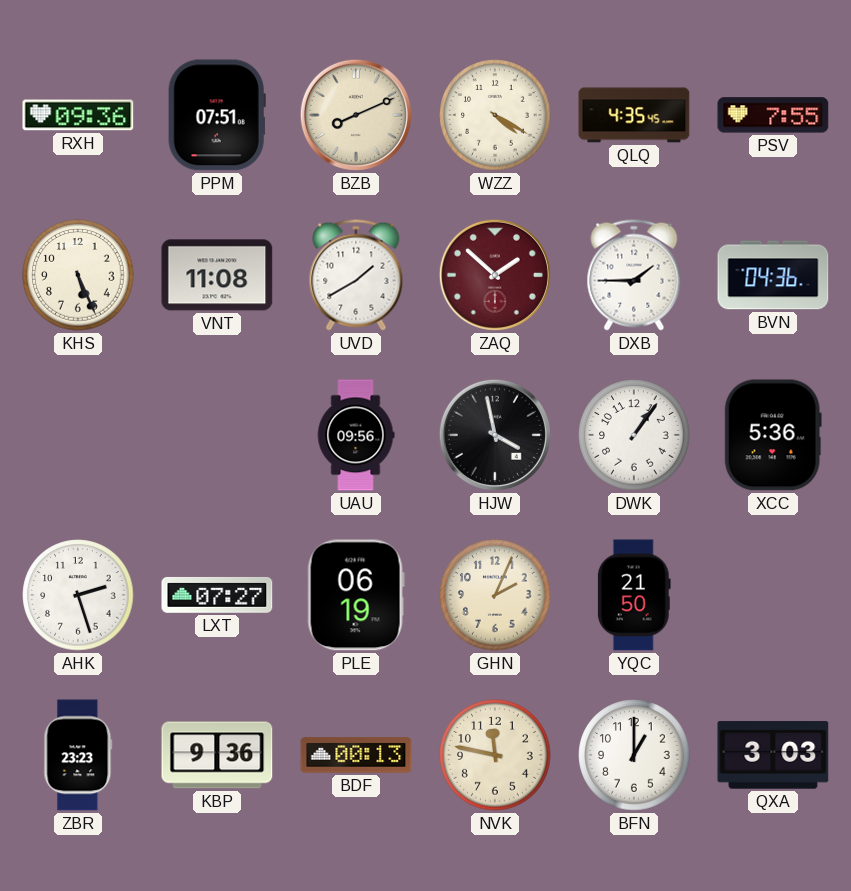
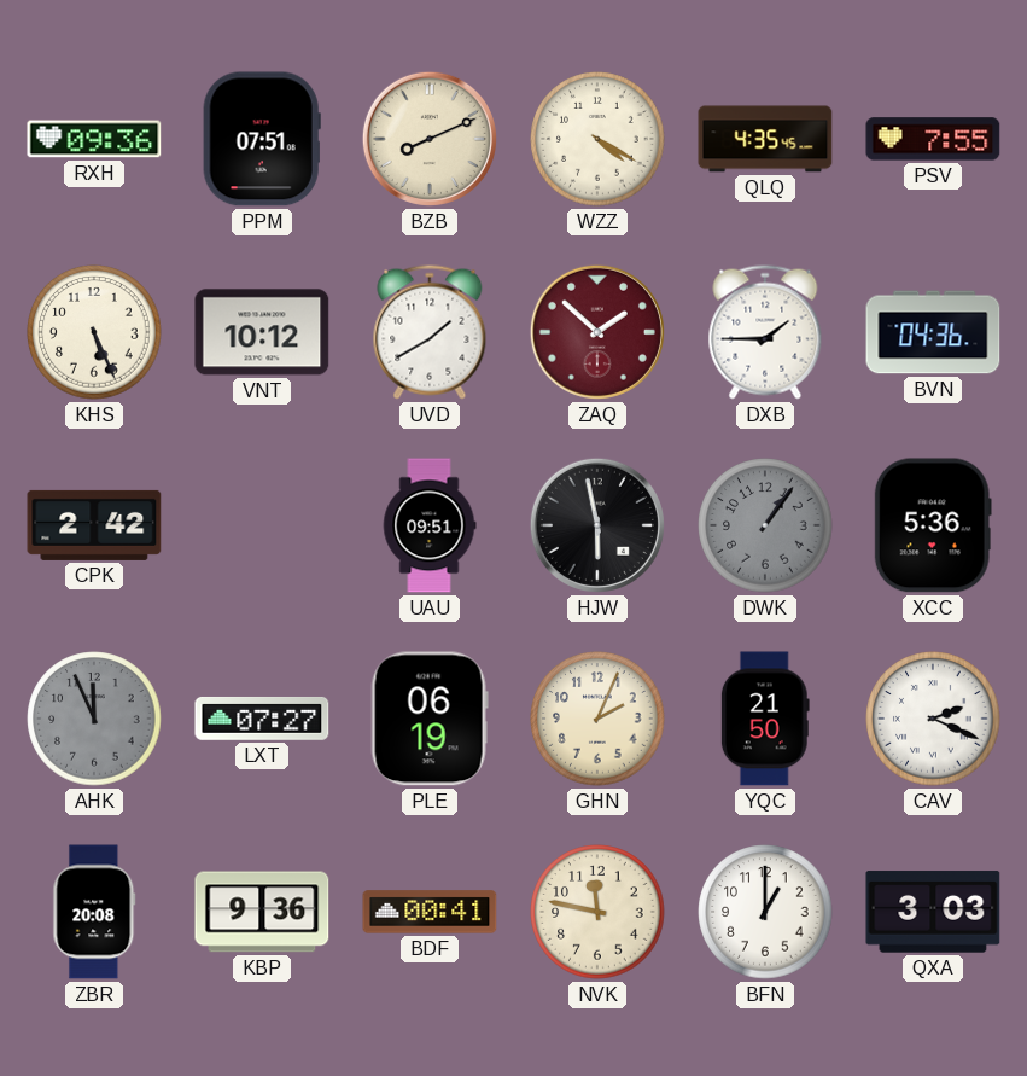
VNT: 11:08 -> 10:12
CPK: none -> 2:42
UAU: 09:56 -> 09:51
HJW: 3:58 -> 5:58
DWK dial: white -> grey
AHK: 2:27 -> 11:56
AHK dial: white -> grey
CAV: none -> 2:19
ZBR: 23:23 -> 20:08
BDF: 00:13 -> 00:41
